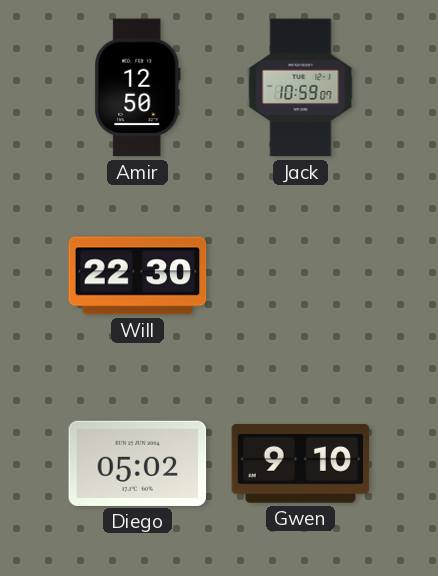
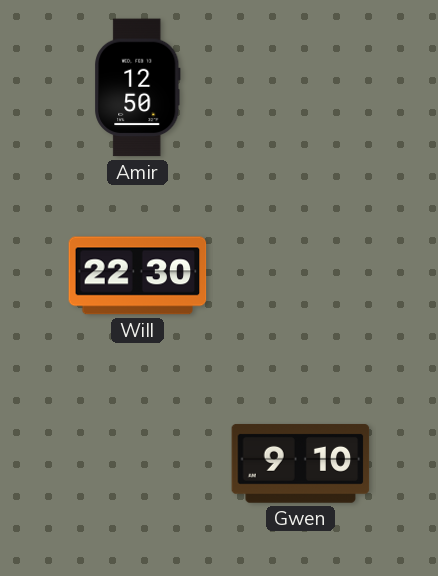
Jack: 10:59 -> none
Diego: 05:02 -> none
